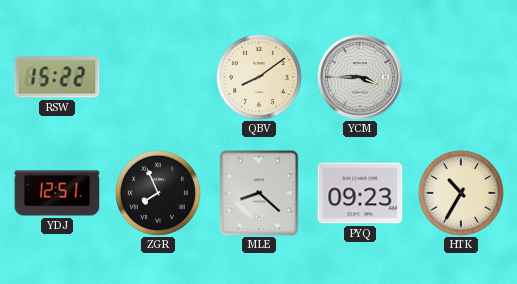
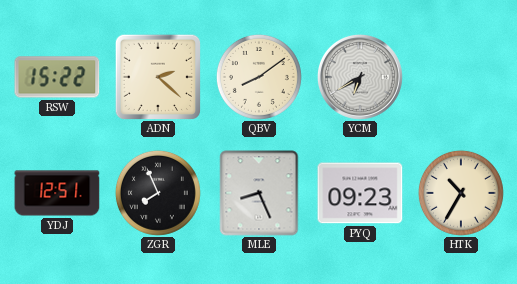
ADN: none -> 2:22
YCM: 3:45 -> 6:40
MLE: 8:22 -> 8:26
